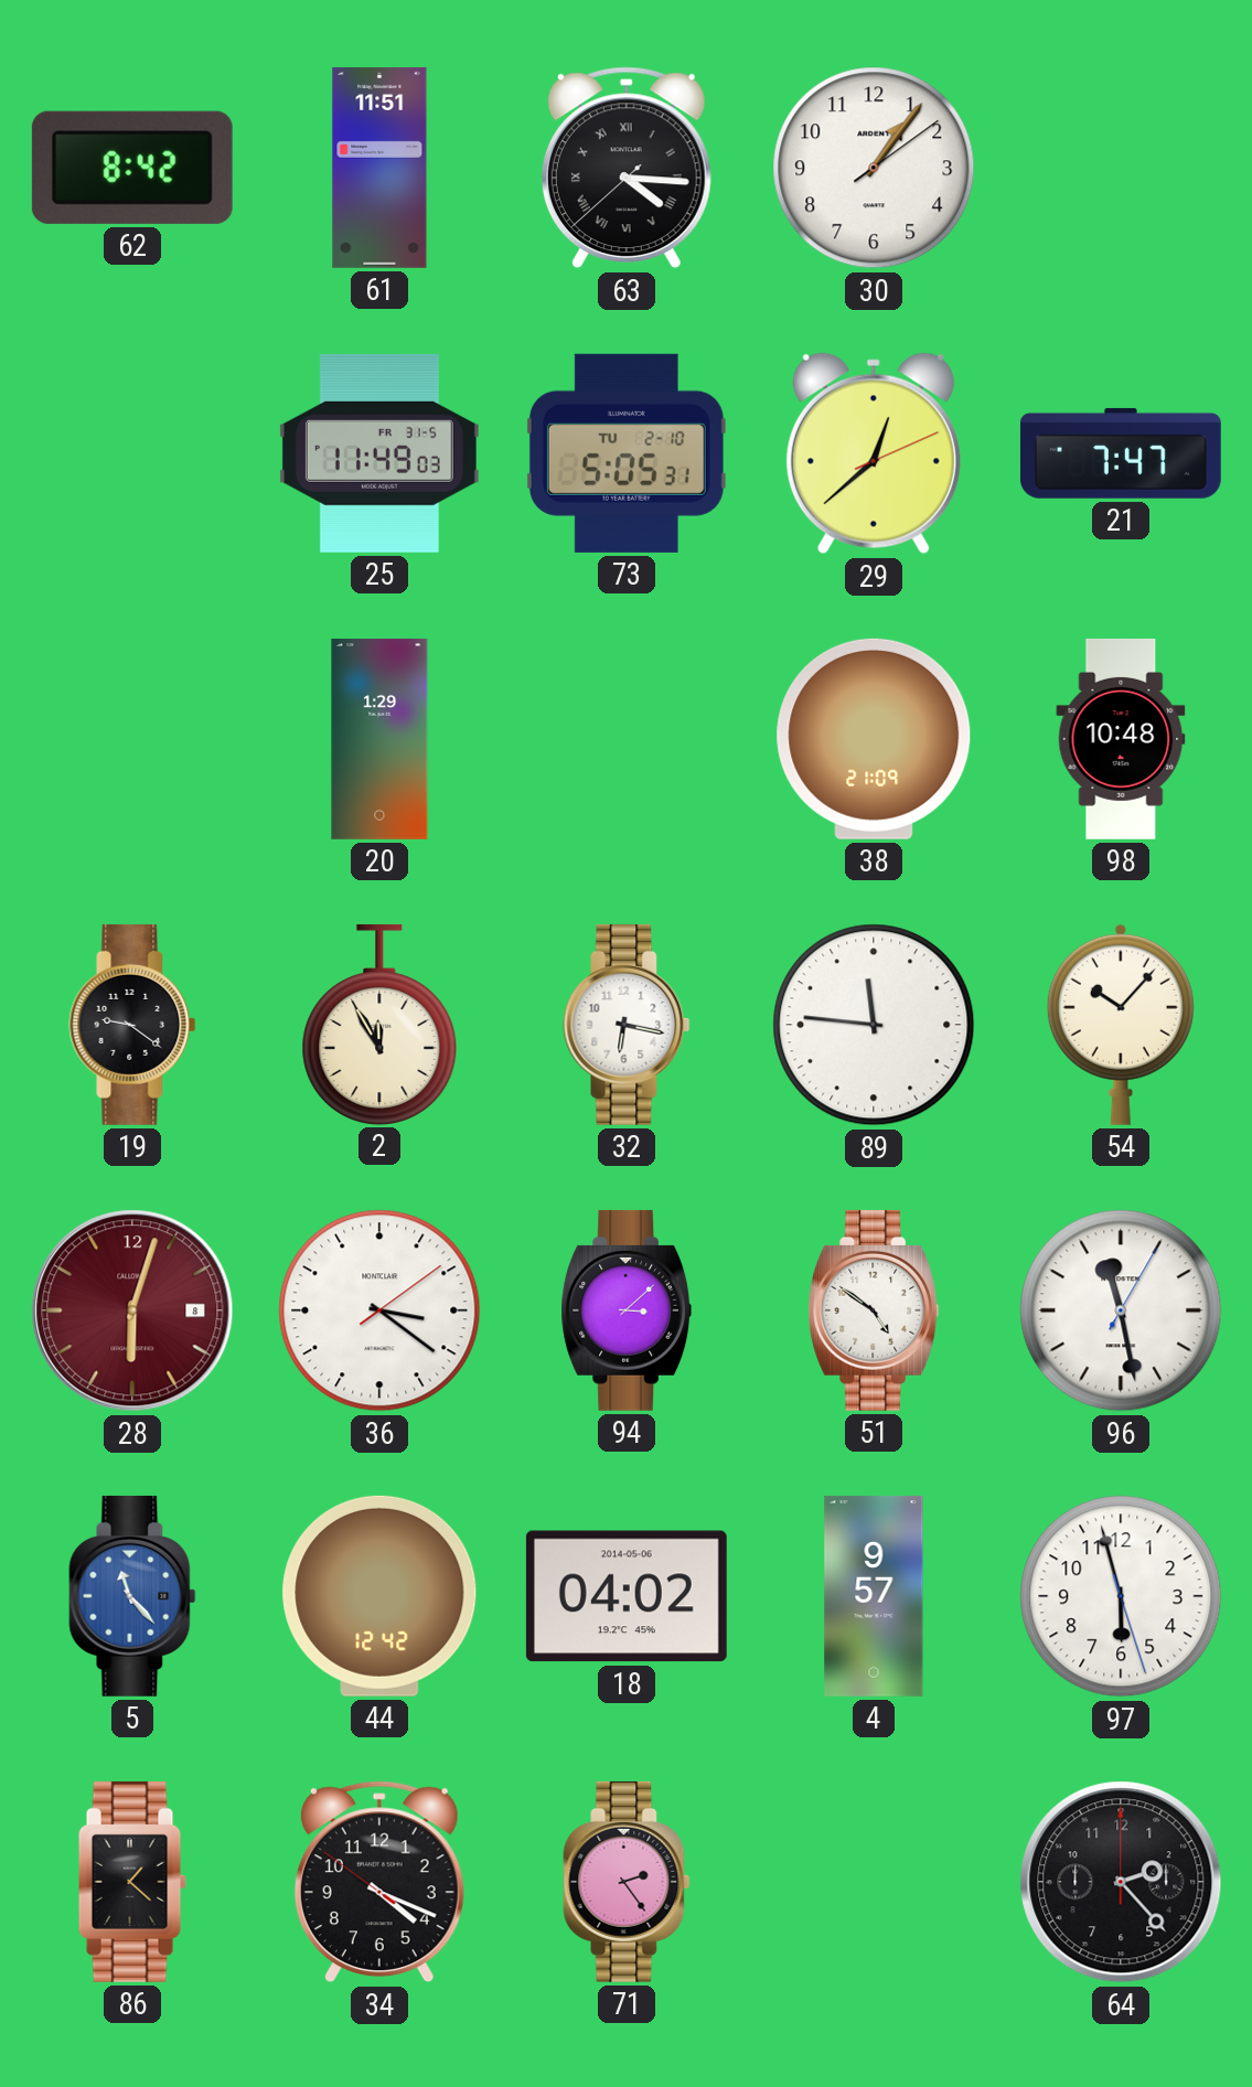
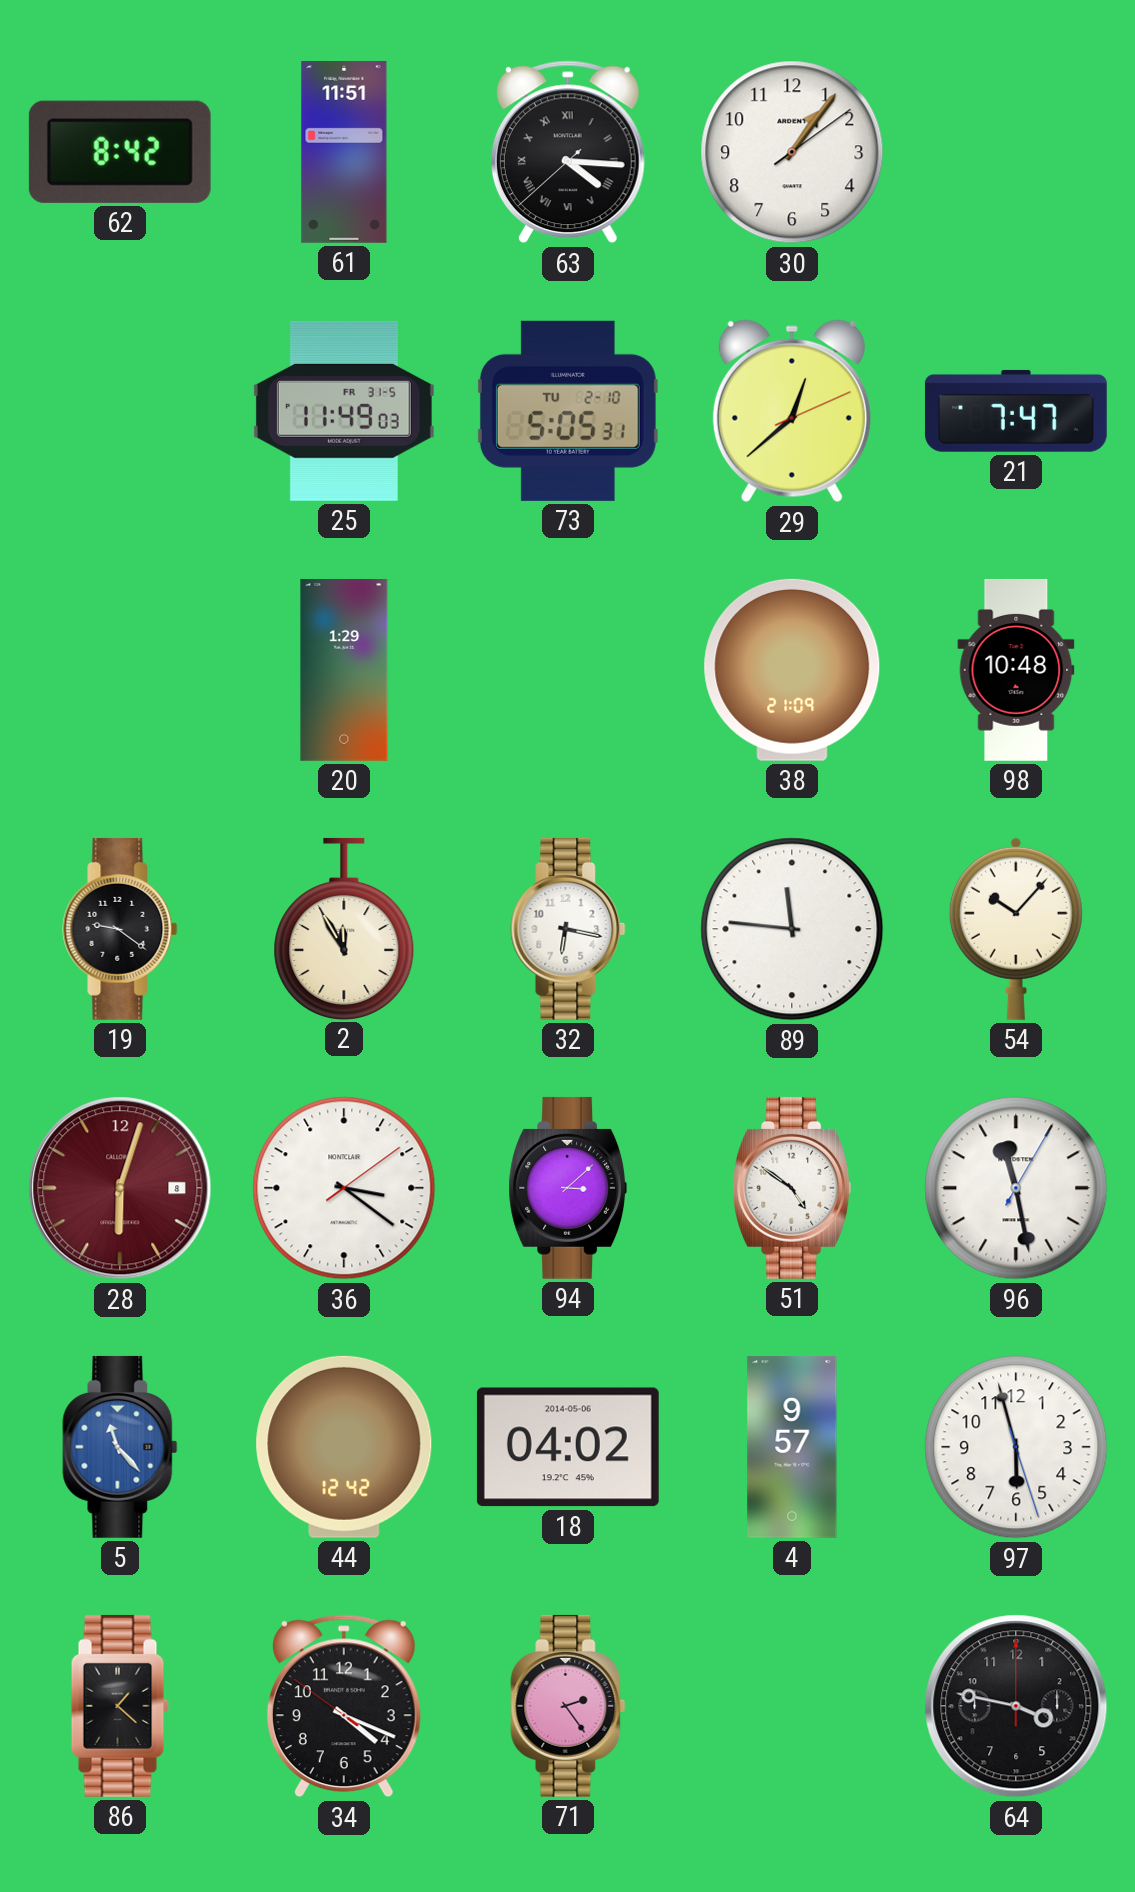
64: 2:23 -> 3:47
